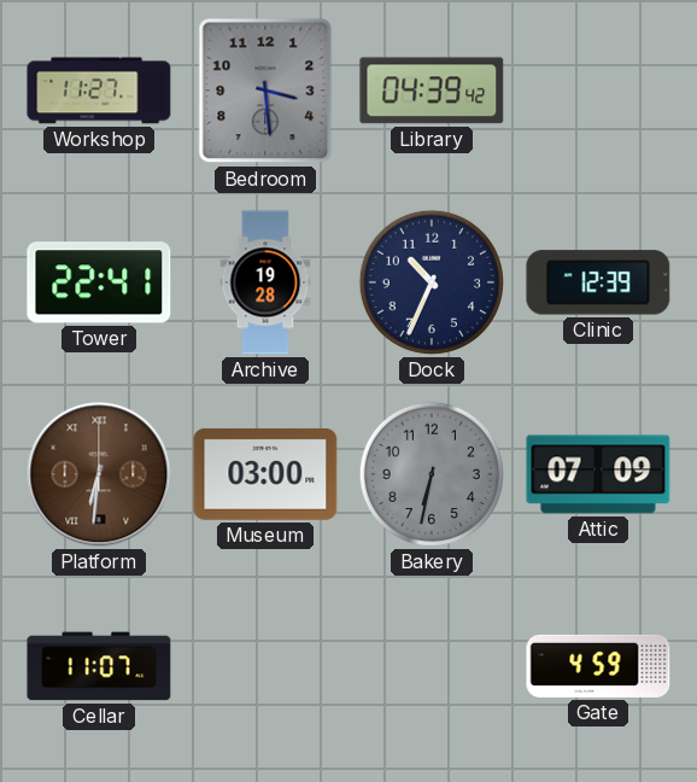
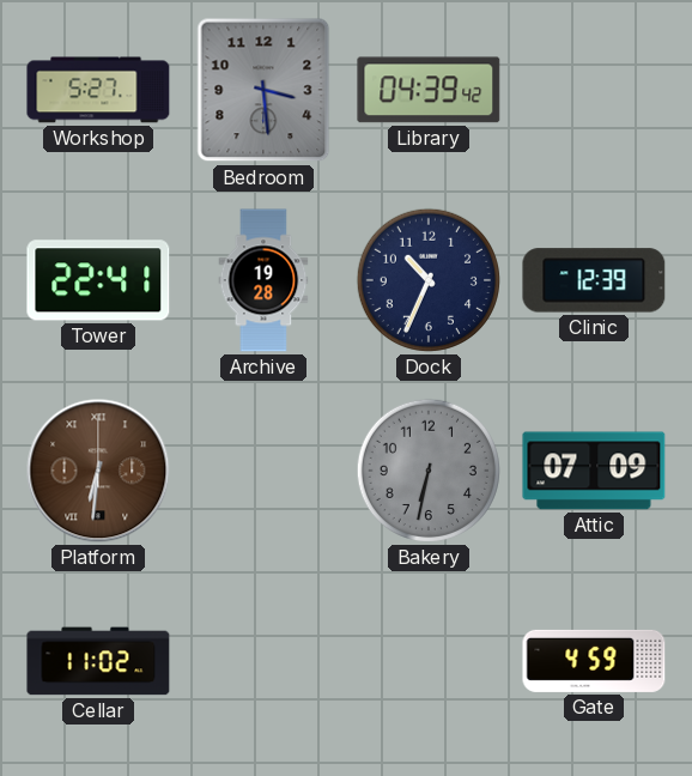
Workshop: 11:27 -> 5:27
Museum: 03:00 -> none
Cellar: 11:07 -> 11:02
